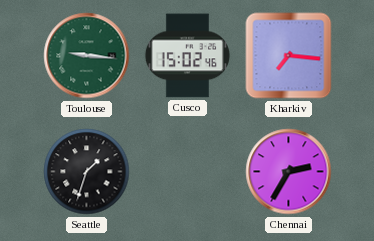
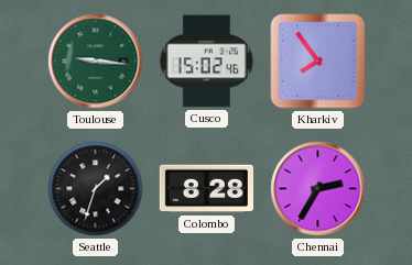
Kharkiv: 7:16 -> 7:54
Colombo: none -> 8:28
